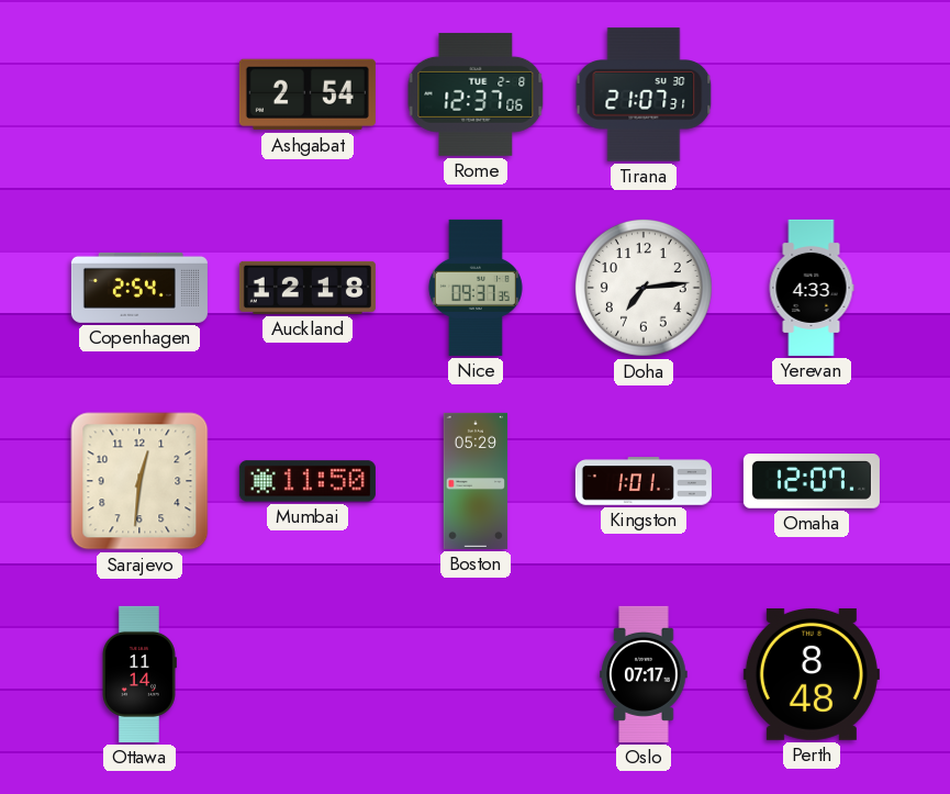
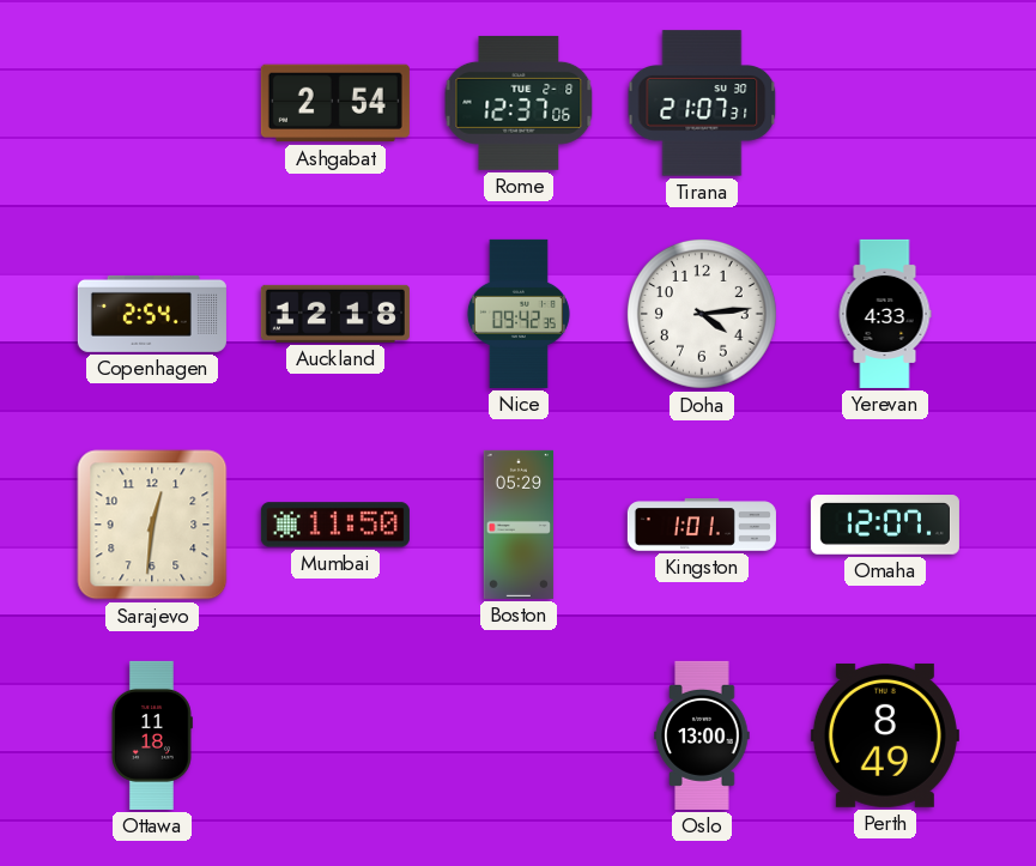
Nice: 09:37 -> 09:42
Doha: 7:14 -> 4:14
Ottawa: 11:14 -> 11:18
Oslo: 07:17 -> 13:00
Perth: 8:48 -> 8:49
